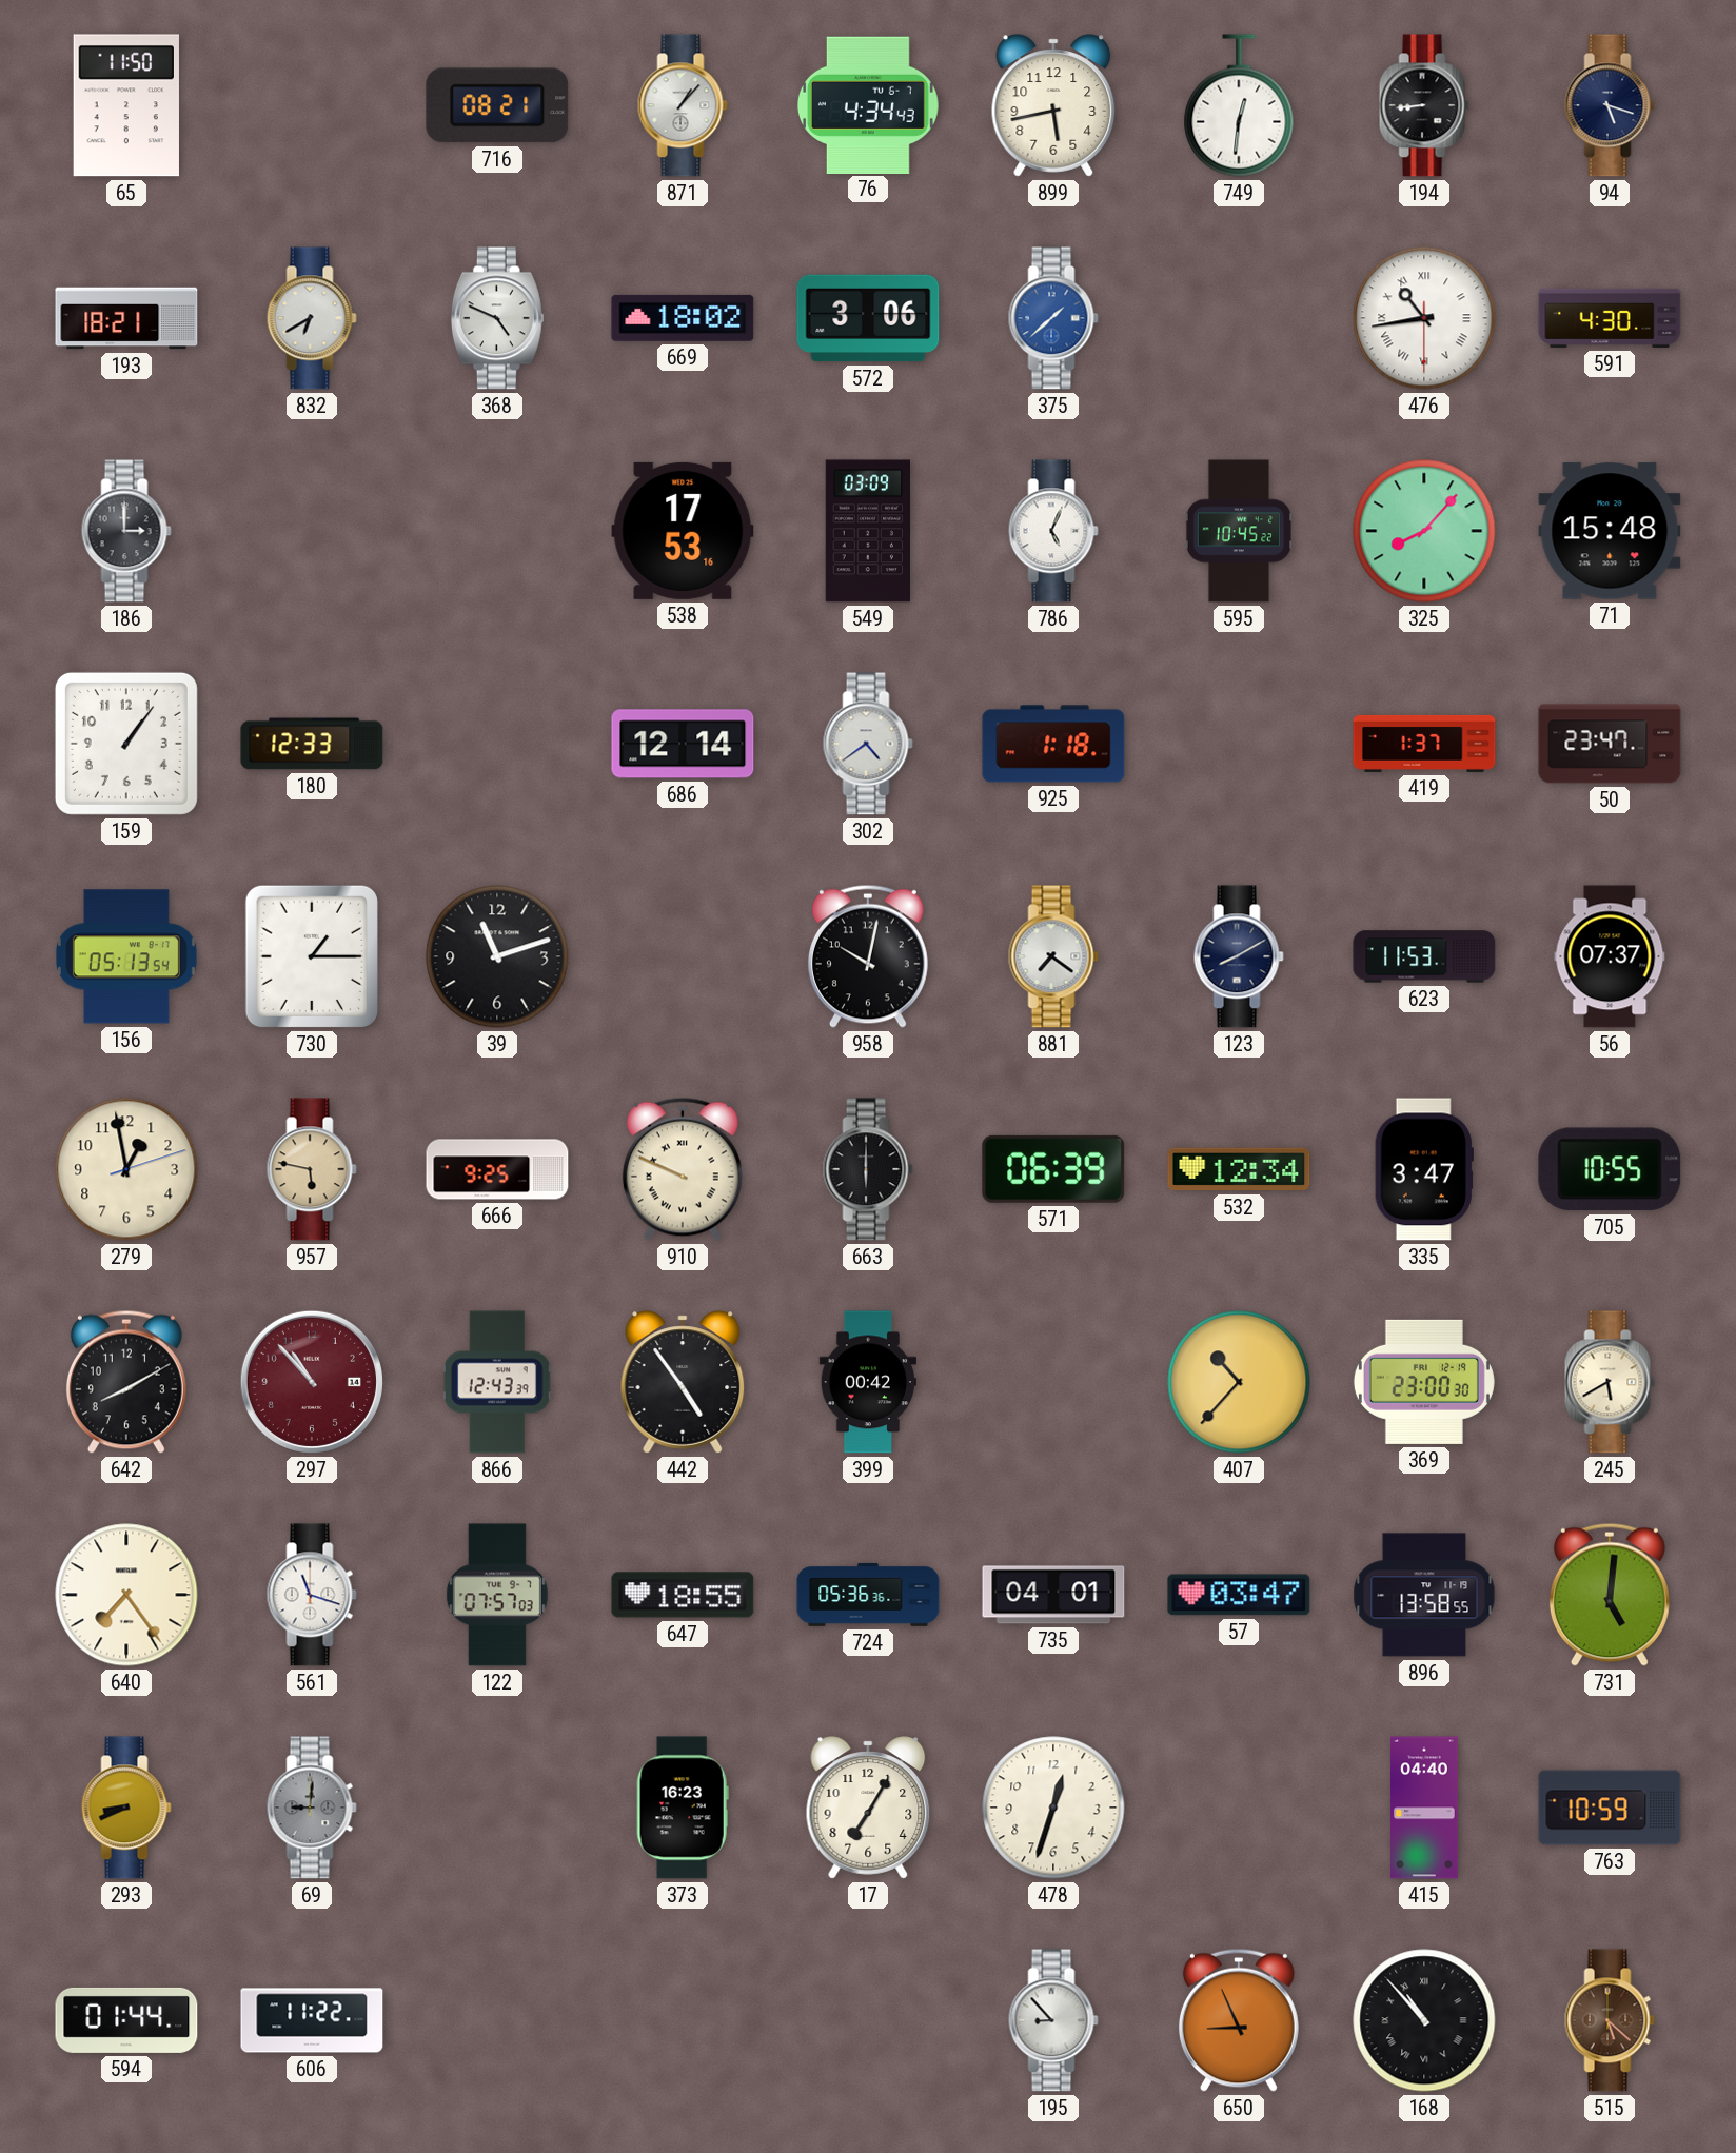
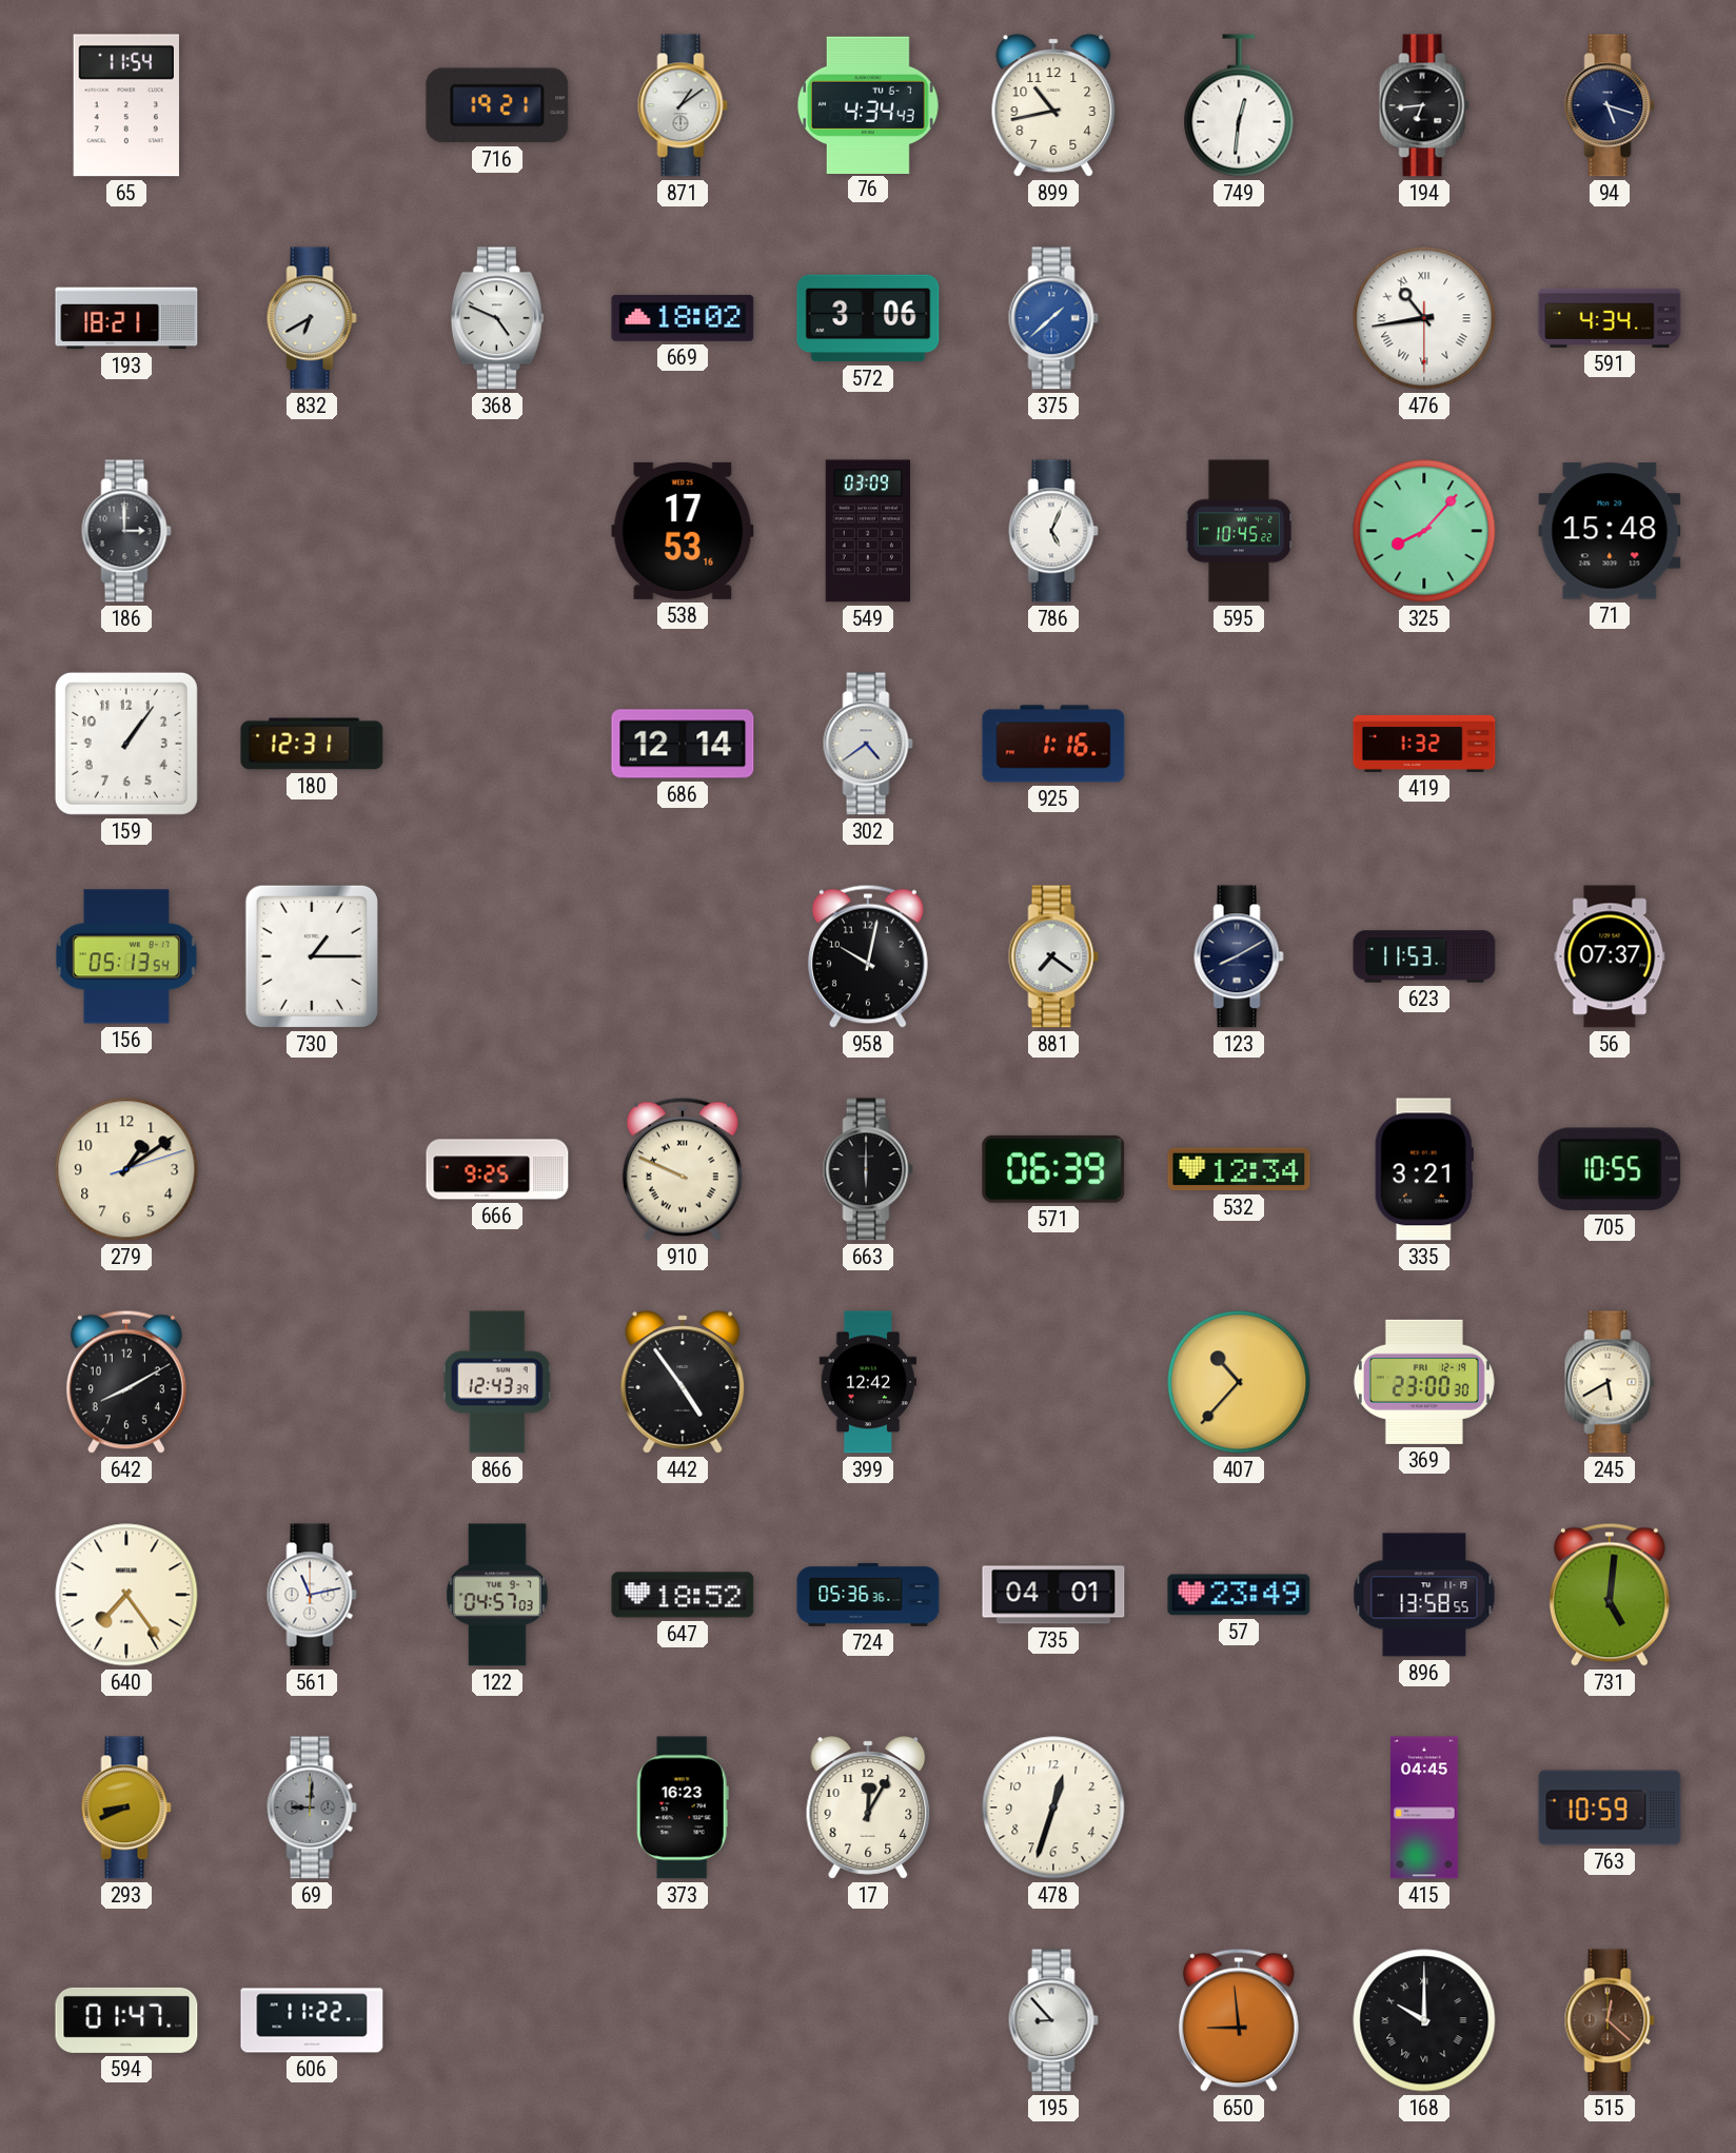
65: 11:50 -> 11:54
716: 08:21 -> 19:21
871: 1:07 -> 1:09
899: 5:43 -> 10:43
194: 8:44 -> 6:44
591: 4:30 -> 4:34
180: 12:33 -> 12:31
925: 1:18 -> 1:16
419: 1:37 -> 1:32
50: 23:47 -> none
39: 11:12 -> none
279: 12:58 -> 1:09
957: 5:47 -> none
335: 3:47 -> 3:21
297: 10:53 -> none
399: 00:42 -> 12:42
561: 11:18 -> 11:13
122: 07:57 -> 04:57
647: 18:55 -> 18:52
57: 03:47 -> 23:49
17: 7:05 -> 12:05
415: 04:40 -> 04:45
594: 01:44 -> 01:47
650: 8:56 -> 8:59
168: 10:53 -> 10:00
515: 5:22 -> 12:22
